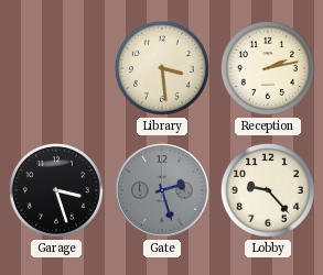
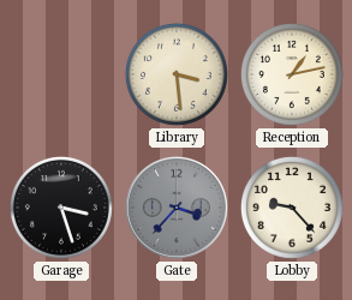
Reception: 2:13 -> 1:13
Gate: 2:27 -> 3:37
